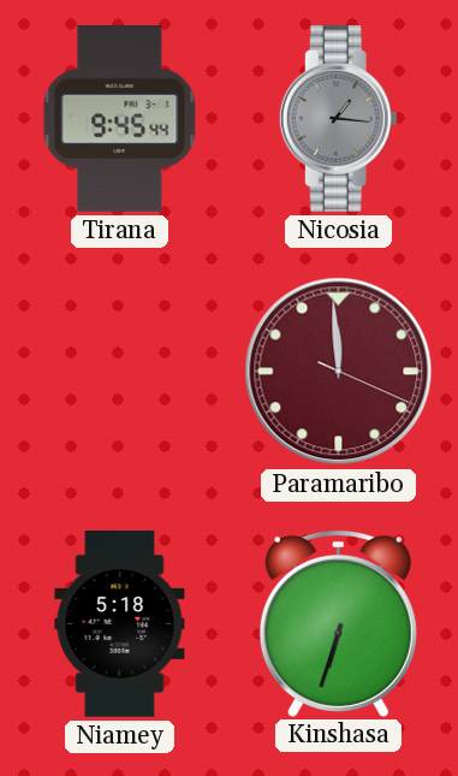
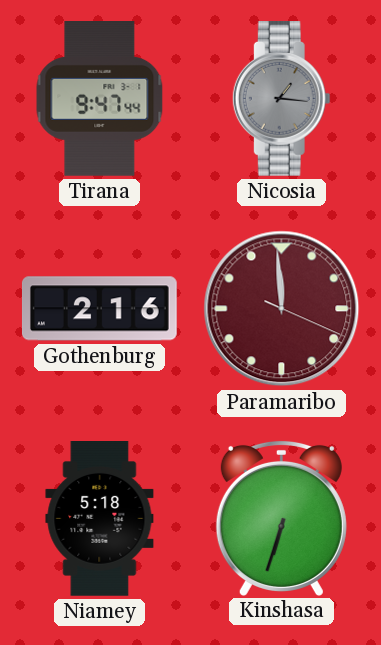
Tirana: 9:45 -> 9:47
Gothenburg: none -> 2:16
